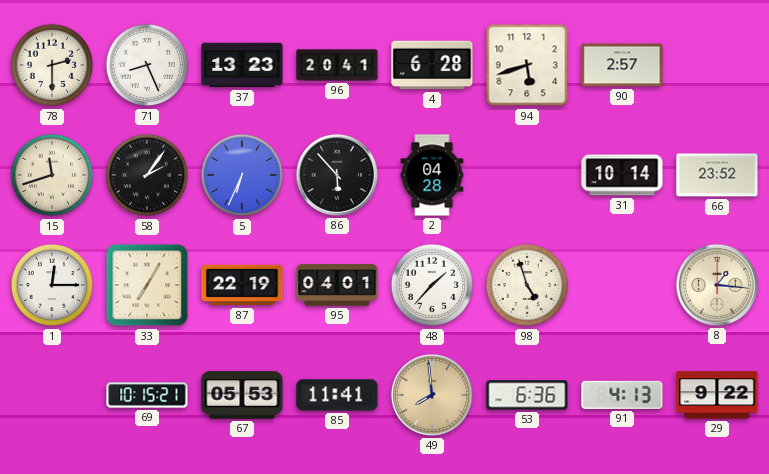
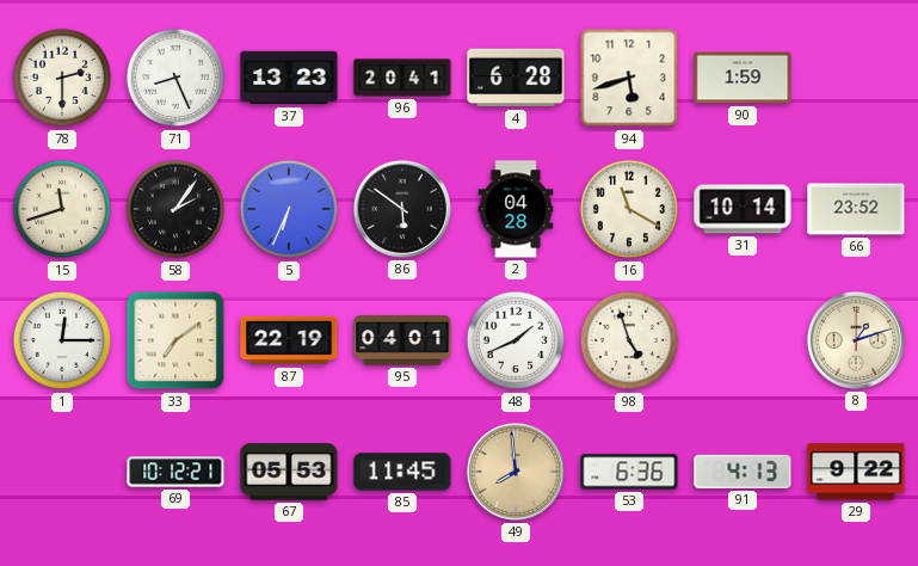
90: 2:57 -> 1:59
86: 5:53 -> 5:51
16: none -> 11:20
33: 7:05 -> 7:09
48: 1:37 -> 1:41
8: 1:16 -> 1:12
69: 10:15 -> 10:12
85: 11:41 -> 11:45
